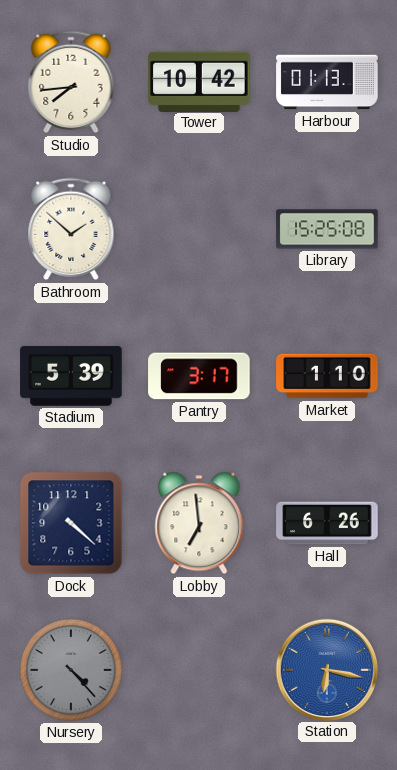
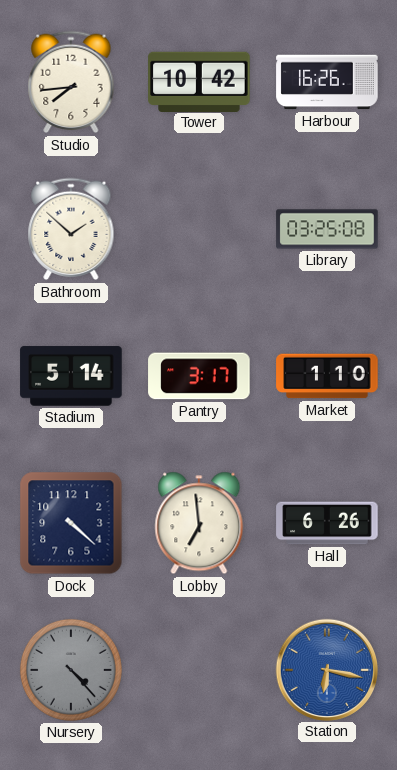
Harbour: 01:13 -> 16:26
Library: 15:25 -> 03:25
Stadium: 5:39 -> 5:14
